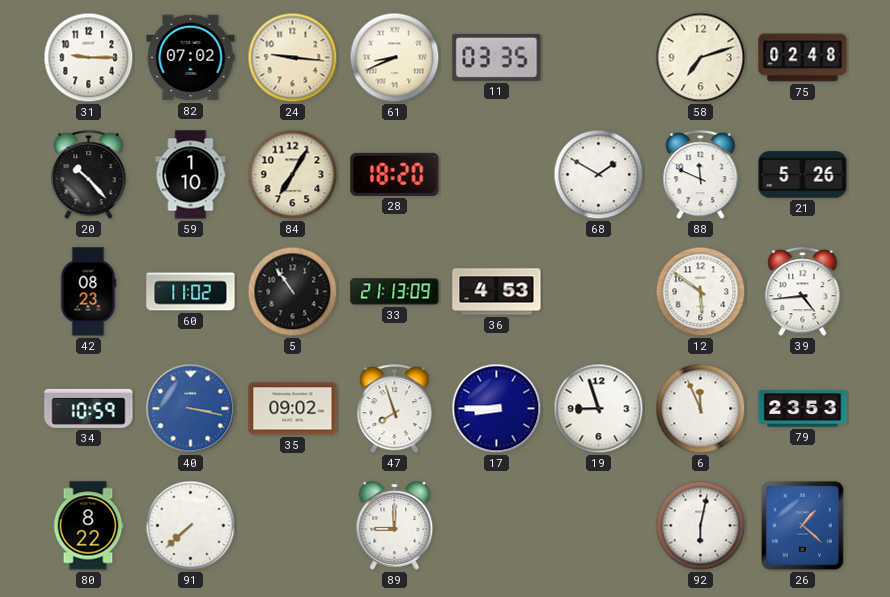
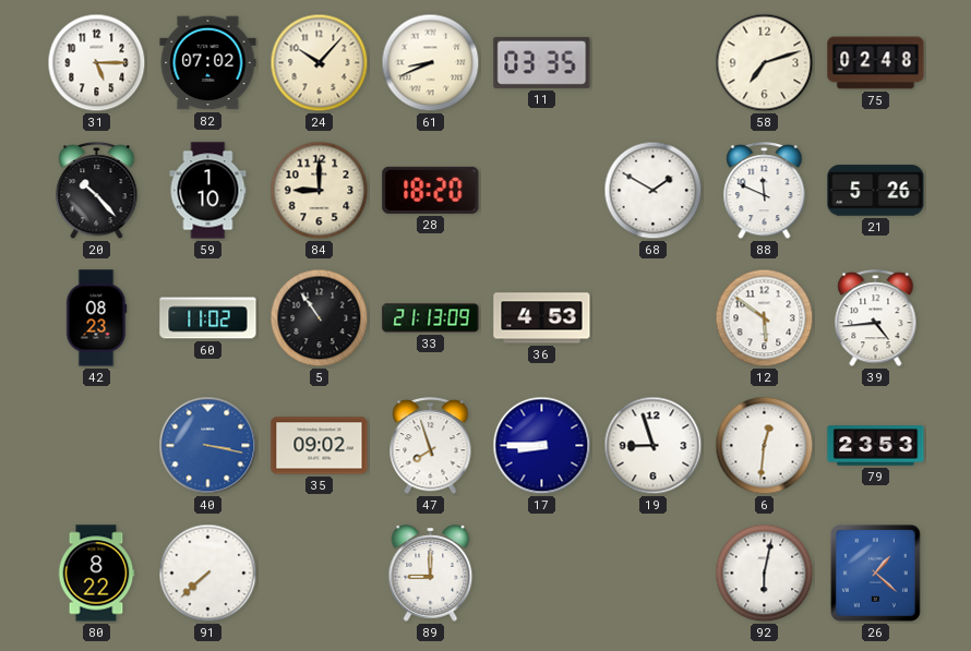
31: 9:15 -> 5:15
24: 9:16 -> 10:07
84: 7:05 -> 9:00
34: 10:59 -> none
6: 11:56 -> 12:31
